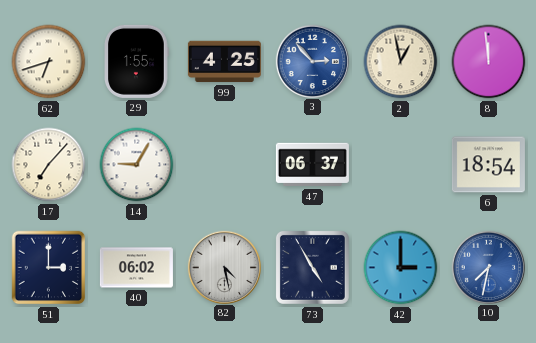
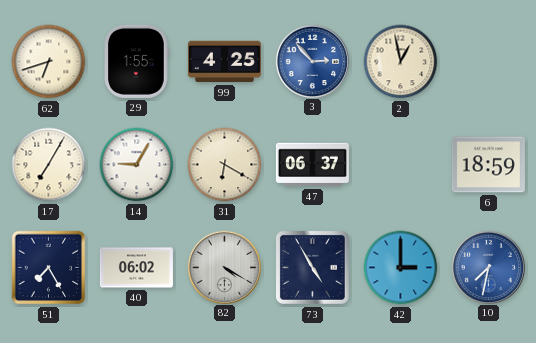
8: 11:59 -> none
17: 7:07 -> 7:05
31: none -> 6:20
6: 18:54 -> 18:59
51: 3:00 -> 7:25
82: 4:28 -> 4:20
